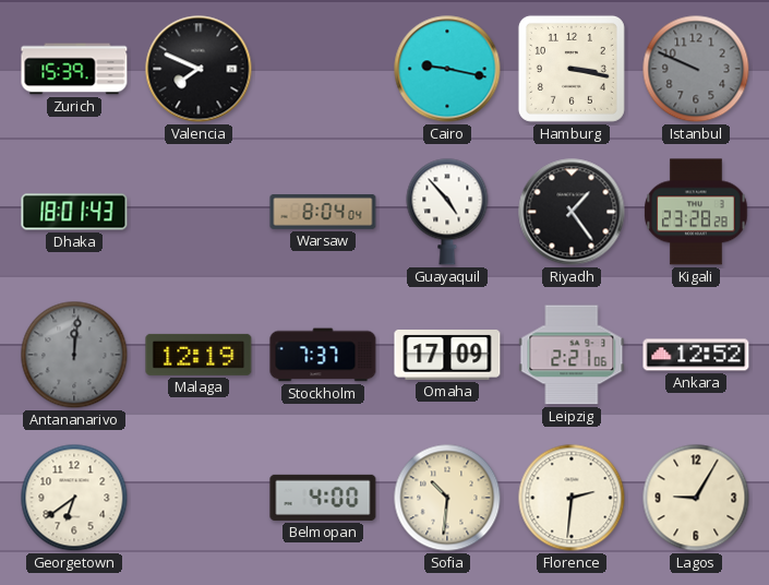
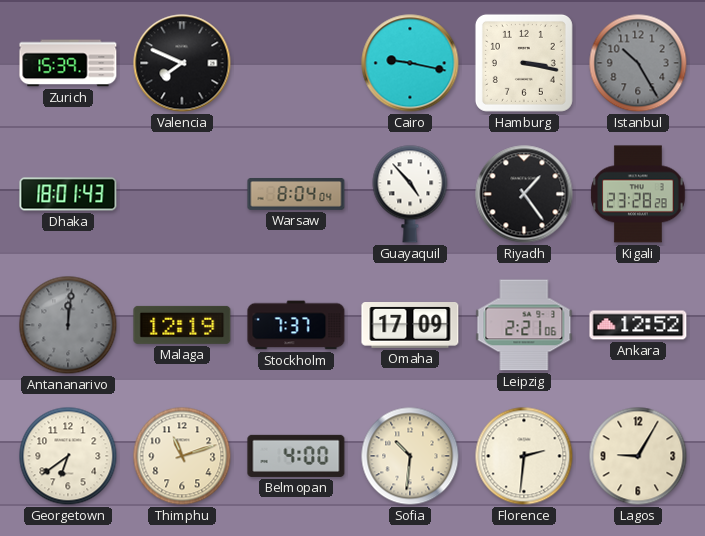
Istanbul: 9:49 -> 10:25
Thimphu: none -> 11:12
